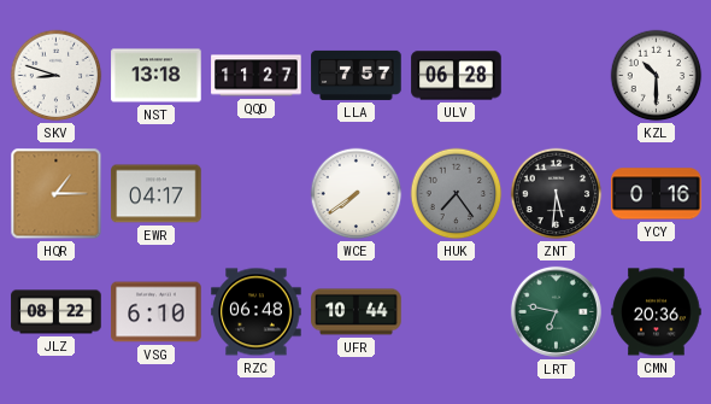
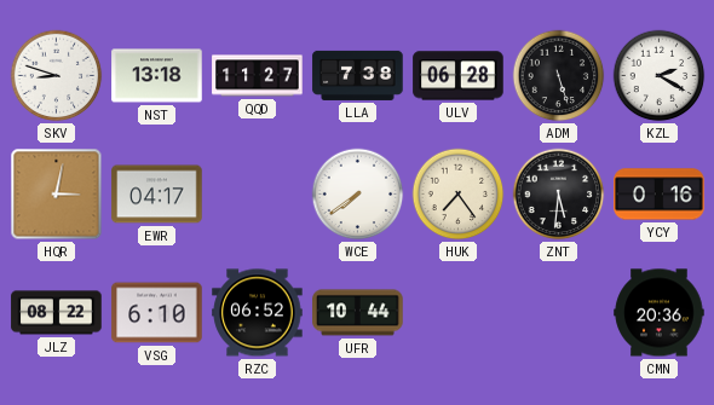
LLA: 7:57 -> 7:38
ADM: none -> 5:27
KZL: 10:30 -> 2:20
HQR: 1:15 -> 3:02
HUK dial: grey -> cream
RZC: 06:48 -> 06:52
LRT: 6:47 -> none
